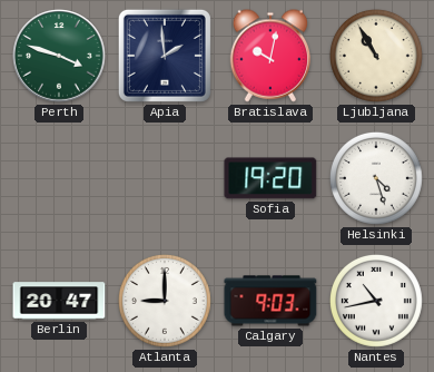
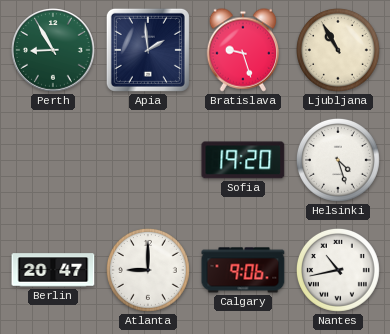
Perth: 3:48 -> 8:55
Bratislava: 10:02 -> 9:27
Calgary: 9:03 -> 9:06
